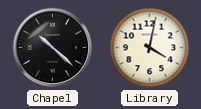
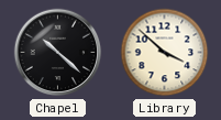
Library: 4:02 -> 3:52
